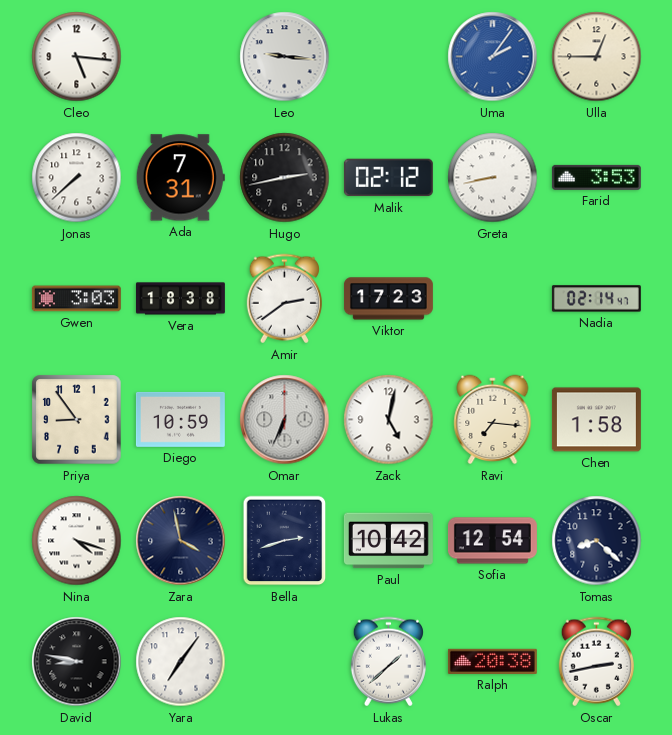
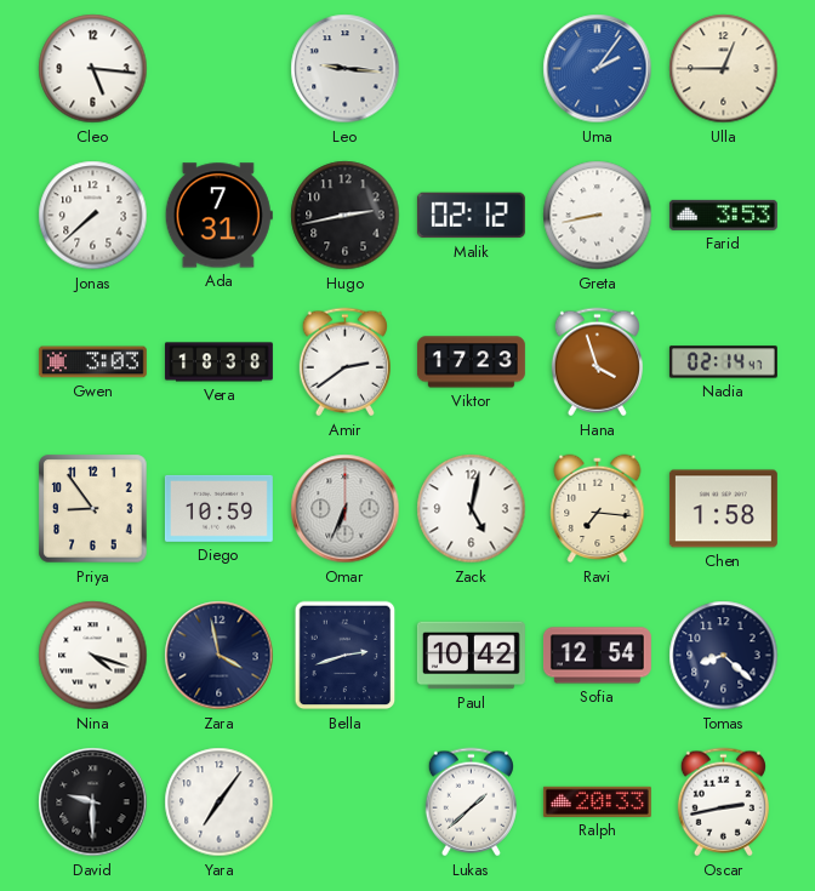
Hana: none -> 3:57
David: 8:47 -> 9:30
Ralph: 20:38 -> 20:33
